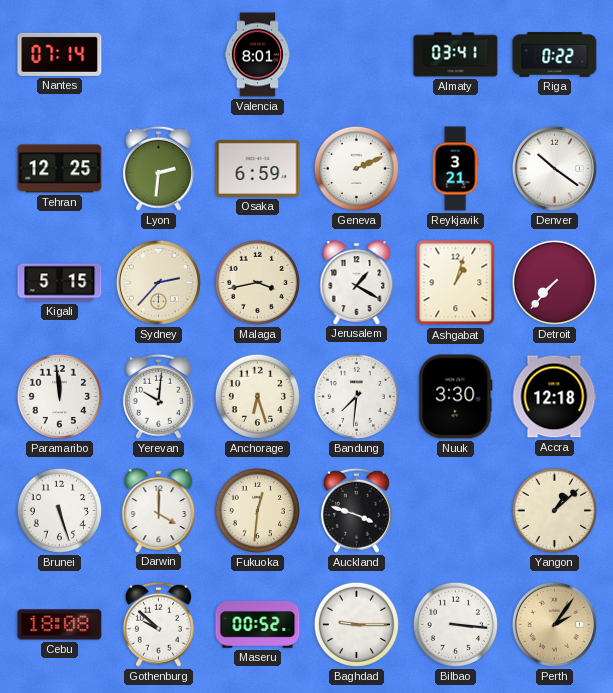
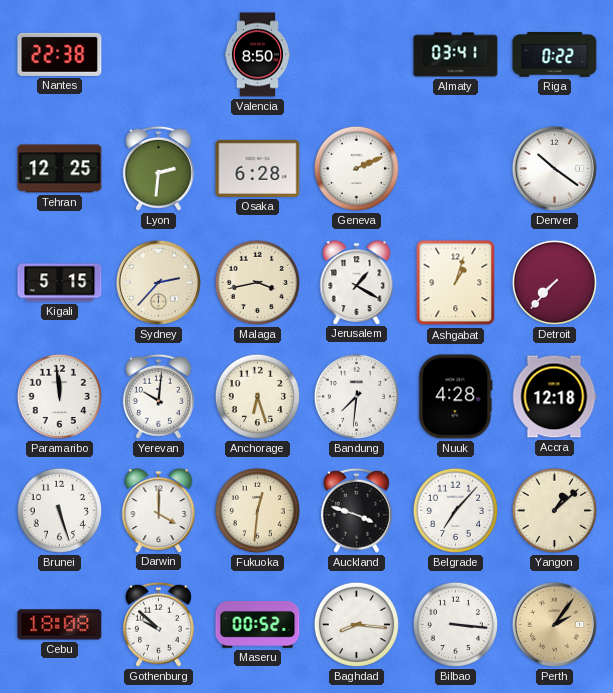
Nantes: 07:14 -> 22:38
Valencia: 8:01 -> 8:50
Osaka: 6:59 -> 6:28
Reykjavik: 3:21 -> none
Nuuk: 3:30 -> 4:28
Belgrade: none -> 7:07
Baghdad: 9:15 -> 8:16
